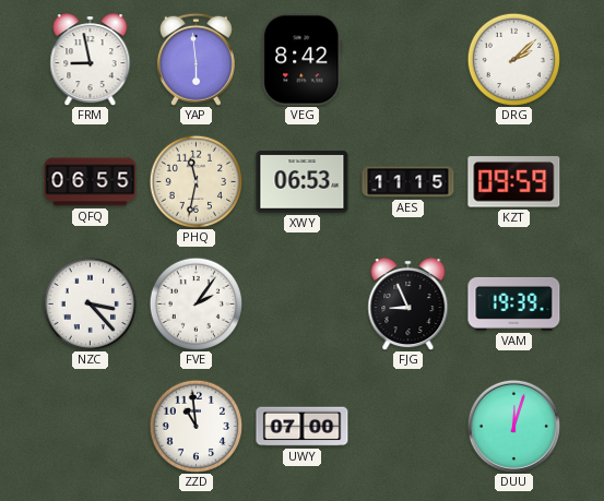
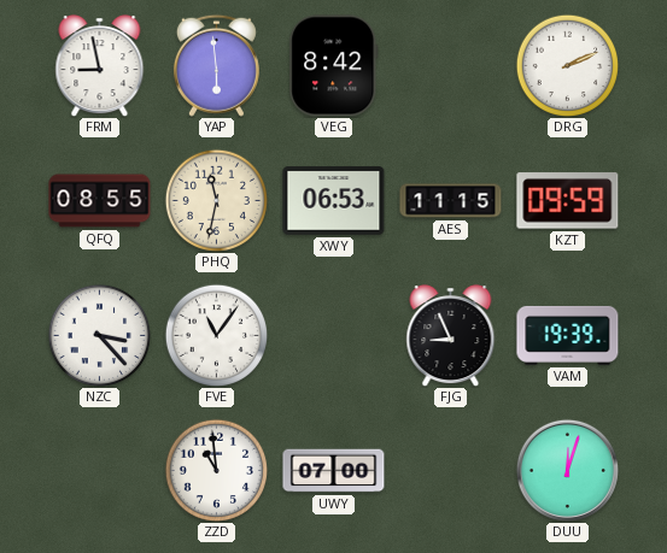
DRG: 2:08 -> 2:11
QFQ: 06:55 -> 08:55
FVE: 2:06 -> 11:06
